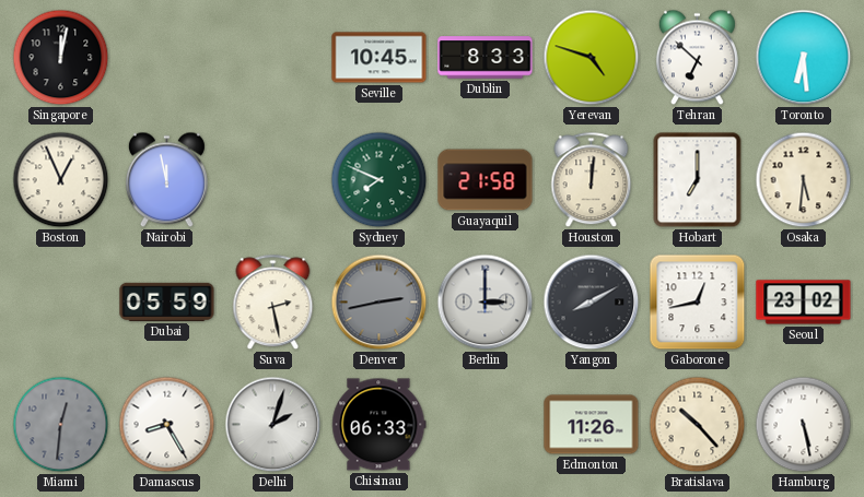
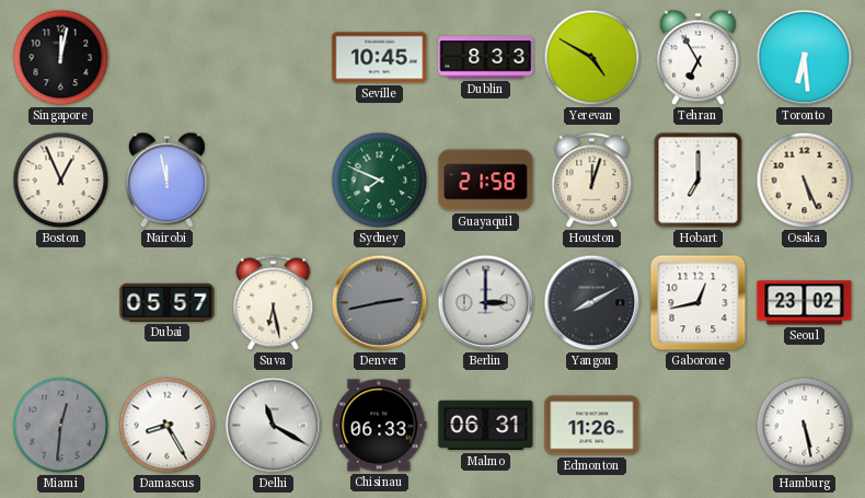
Yerevan: 4:48 -> 4:50
Tehran: 6:52 -> 6:55
Houston: 12:01 -> 12:03
Osaka: 5:31 -> 5:26
Dubai: 05:59 -> 05:57
Suva: 2:28 -> 6:28
Delhi: 2:03 -> 11:20
Malmo: none -> 06:31
Bratislava: 10:23 -> none
